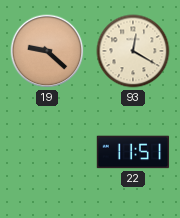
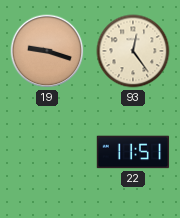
19: 9:22 -> 9:18
93: 12:20 -> 12:24
